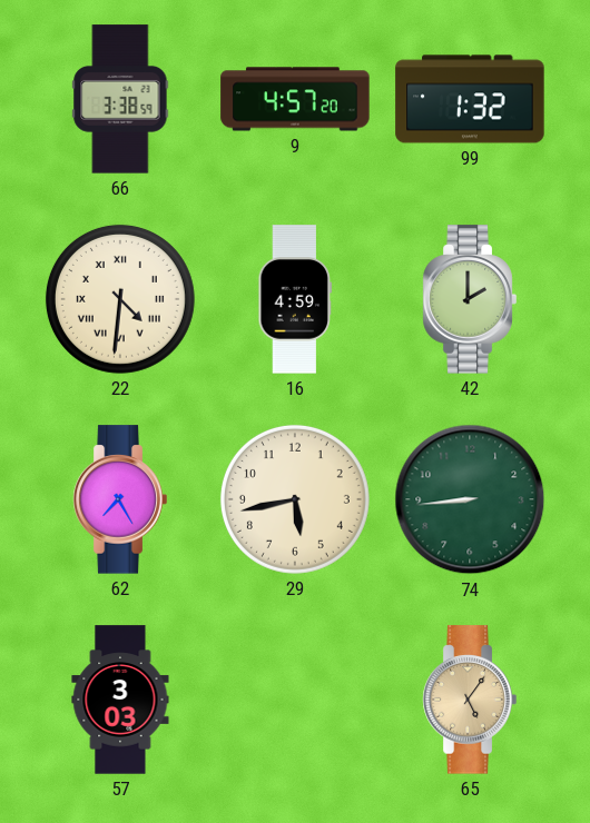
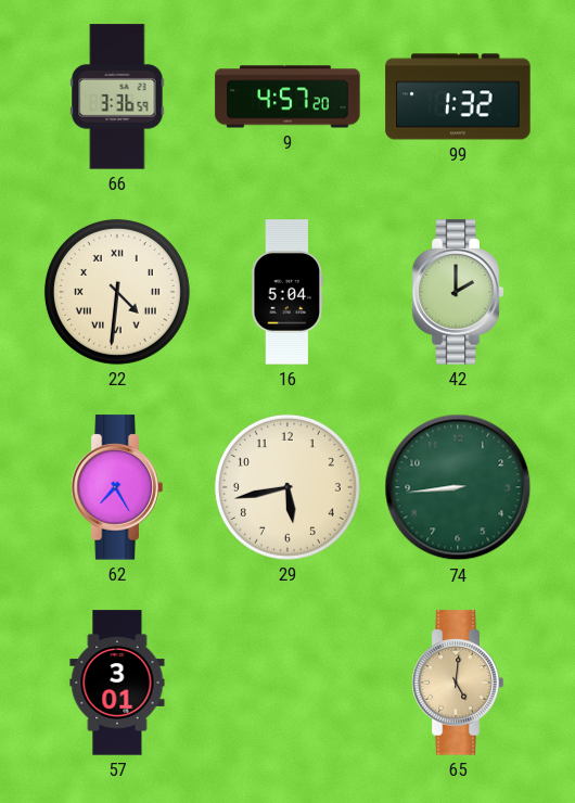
66: 3:38 -> 3:36
16: 4:59 -> 5:04
57: 3:03 -> 3:01
65: 5:06 -> 5:01
